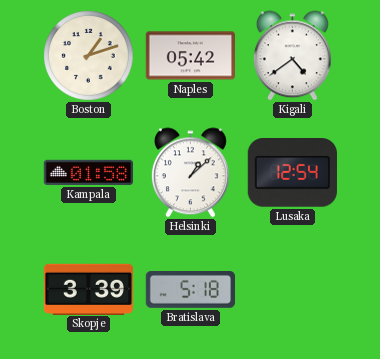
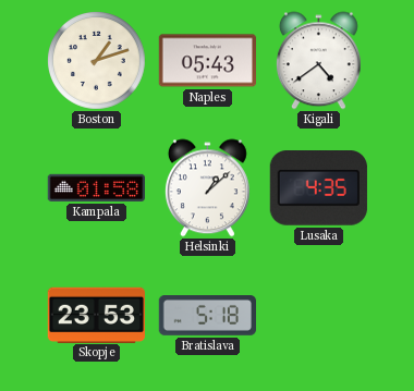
Naples: 05:42 -> 05:43
Lusaka: 12:54 -> 4:35
Skopje: 3:39 -> 23:53
